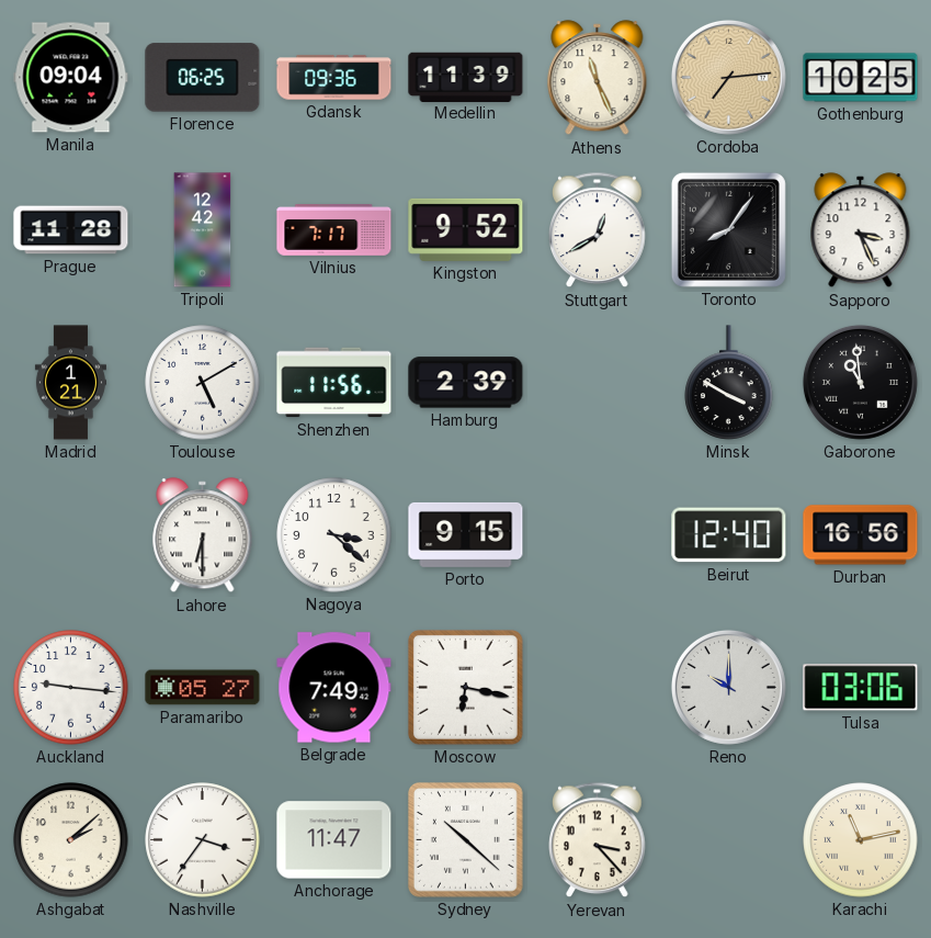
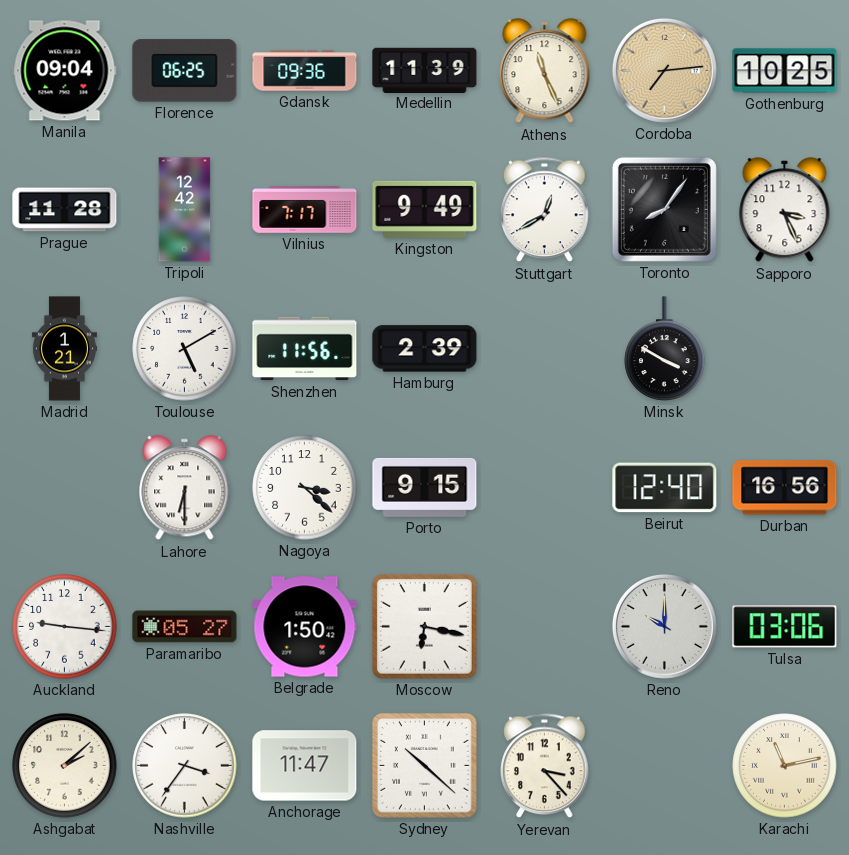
Kingston: 9:52 -> 9:49
Gaborone: 10:59 -> none
Belgrade: 7:49 -> 1:50
